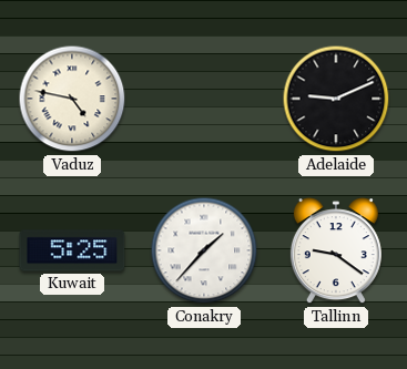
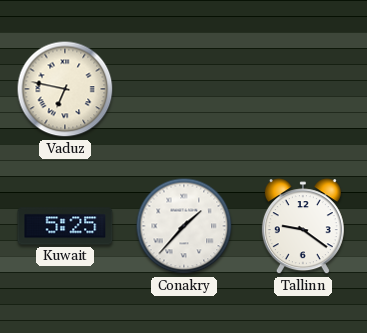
Vaduz: 4:47 -> 6:47
Adelaide: 9:11 -> none
